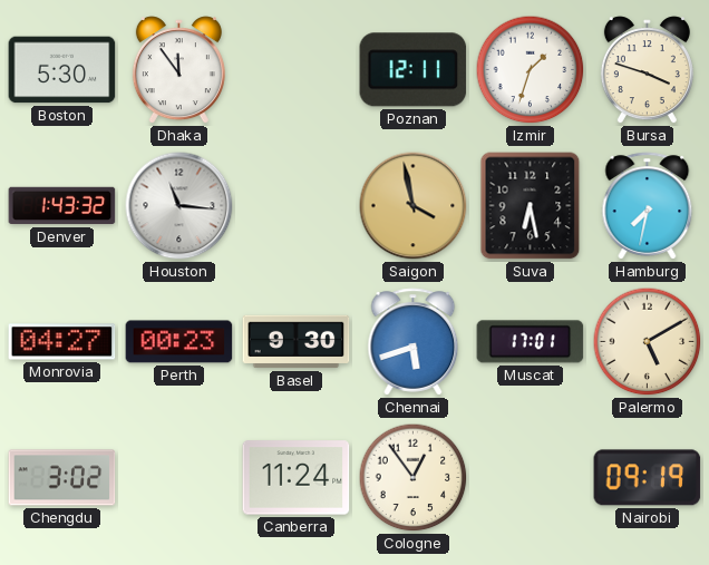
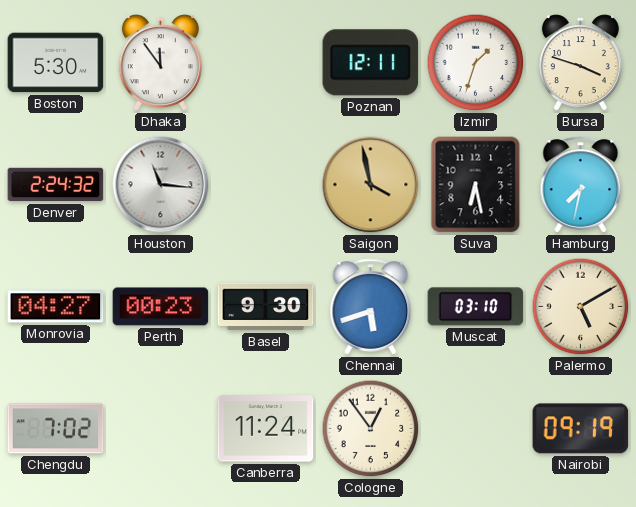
Denver: 1:43 -> 2:24
Muscat: 17:01 -> 03:10
Chengdu: 3:02 -> 7:02
